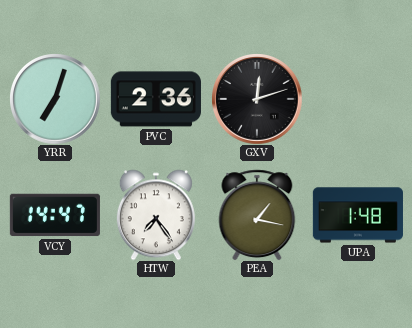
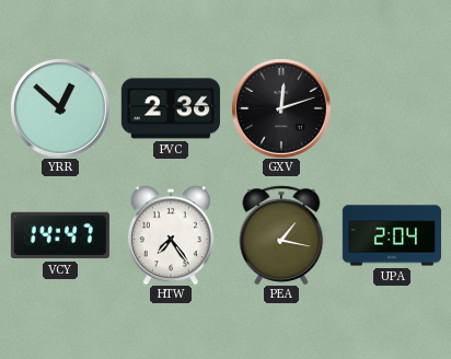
YRR: 7:03 -> 12:52
UPA: 1:48 -> 2:04
